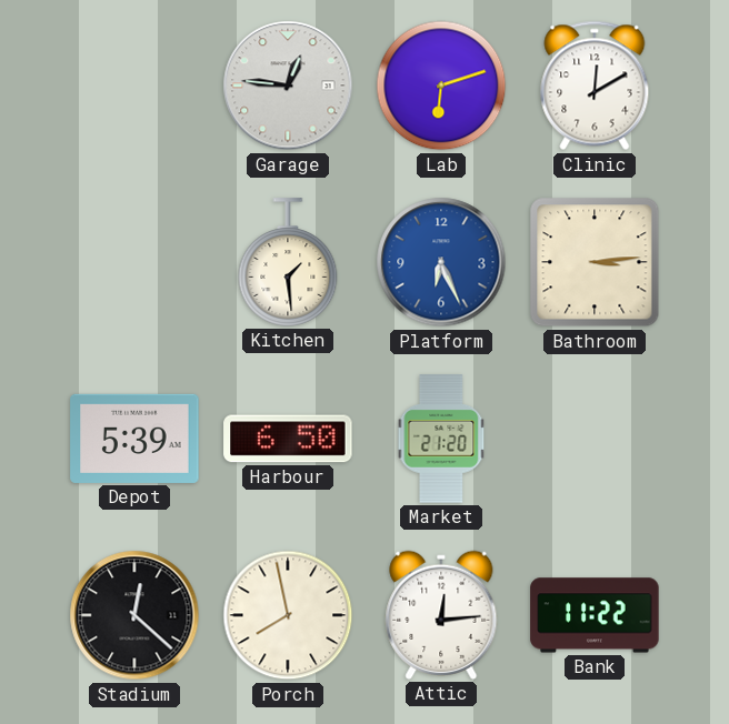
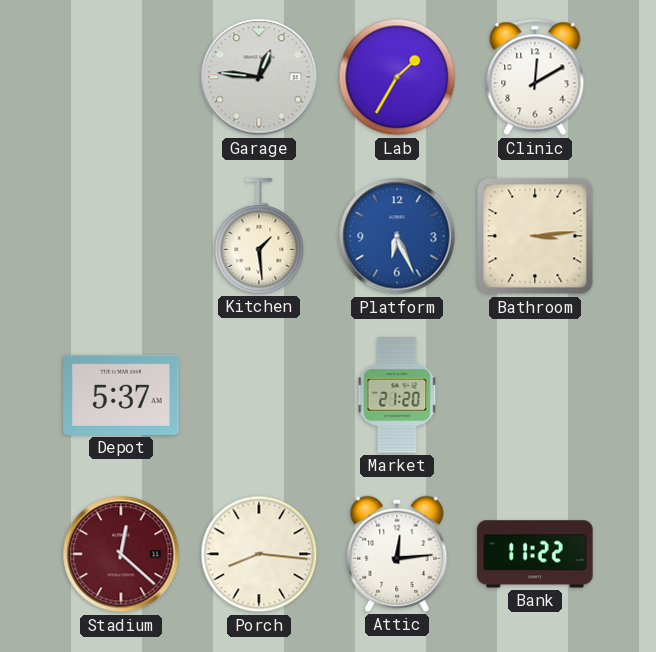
Lab: 6:12 -> 1:35
Depot: 5:39 -> 5:37
Harbour: 6:50 -> none
Stadium dial: black -> burgundy
Porch: 7:58 -> 8:16
